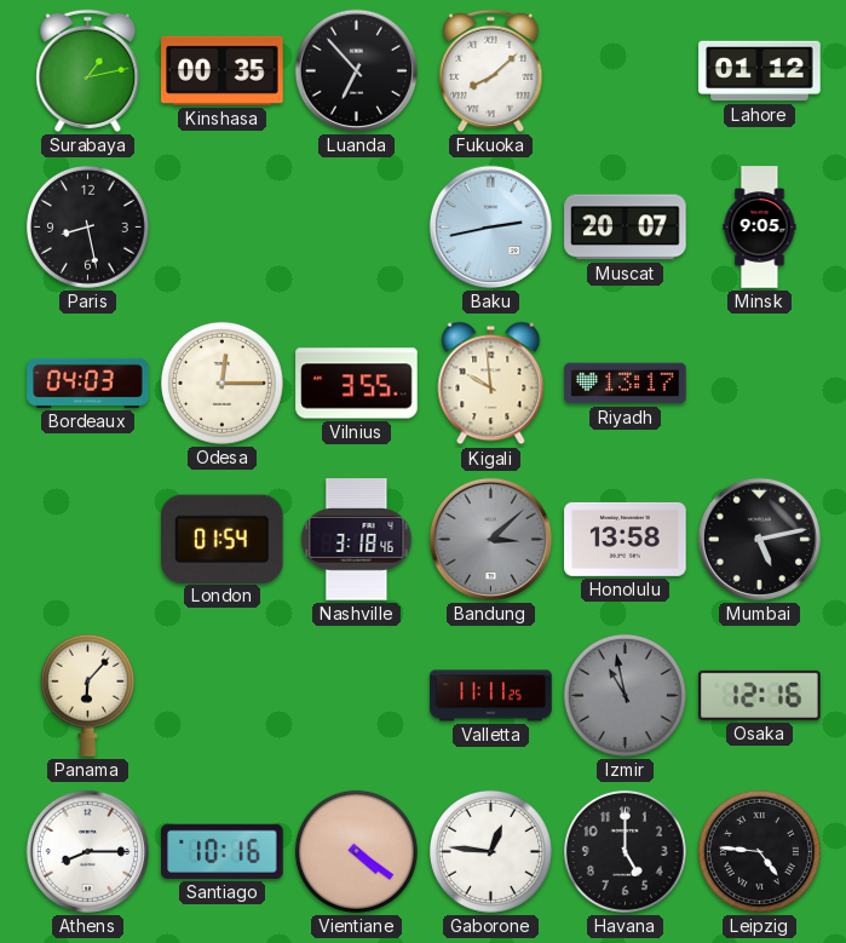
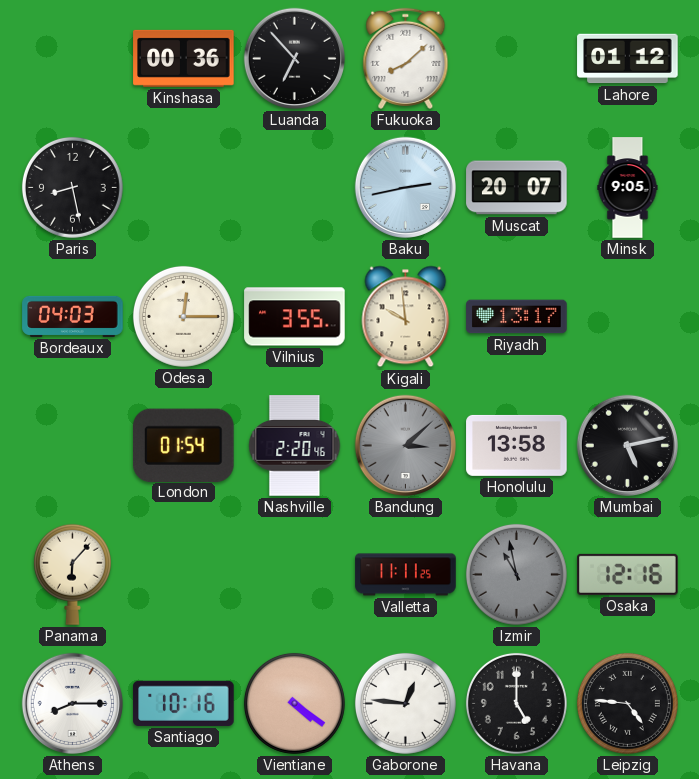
Surabaya: 1:13 -> none
Kinshasa: 00:35 -> 00:36
Nashville: 3:18 -> 2:20
